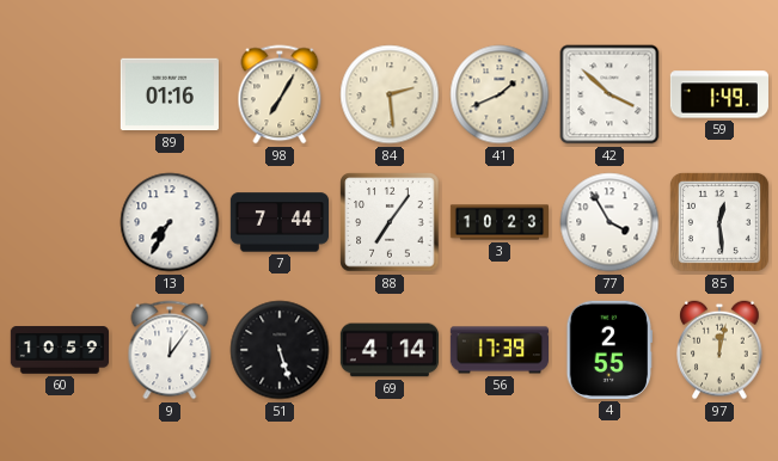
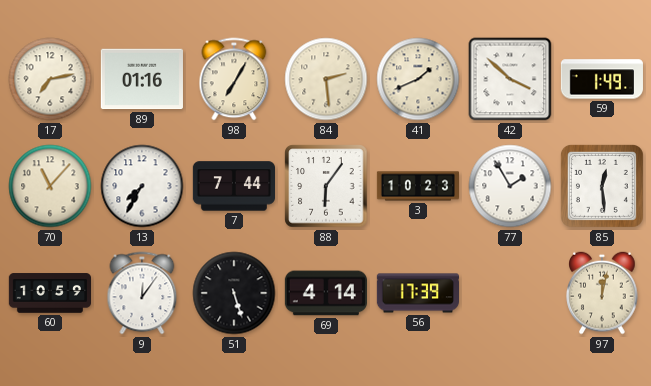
17: none -> 7:13
70: none -> 11:07
88: 7:06 -> 6:06
77: 3:55 -> 1:55
4: 2:55 -> none
